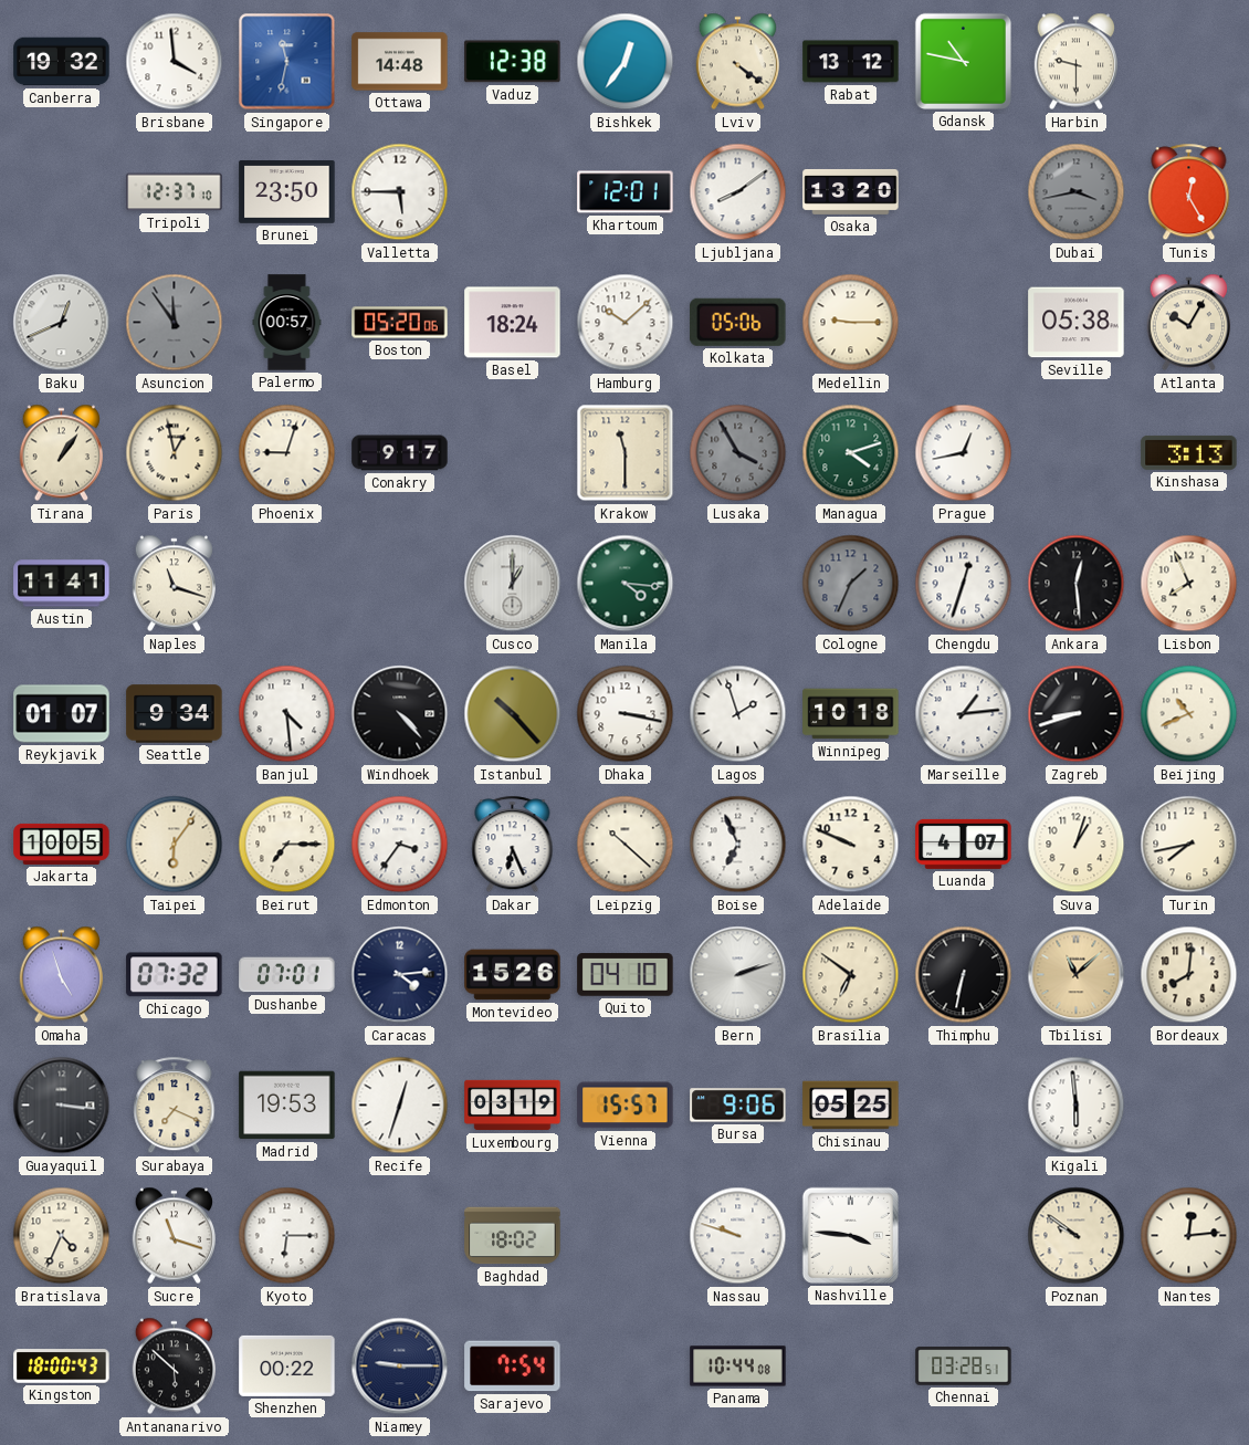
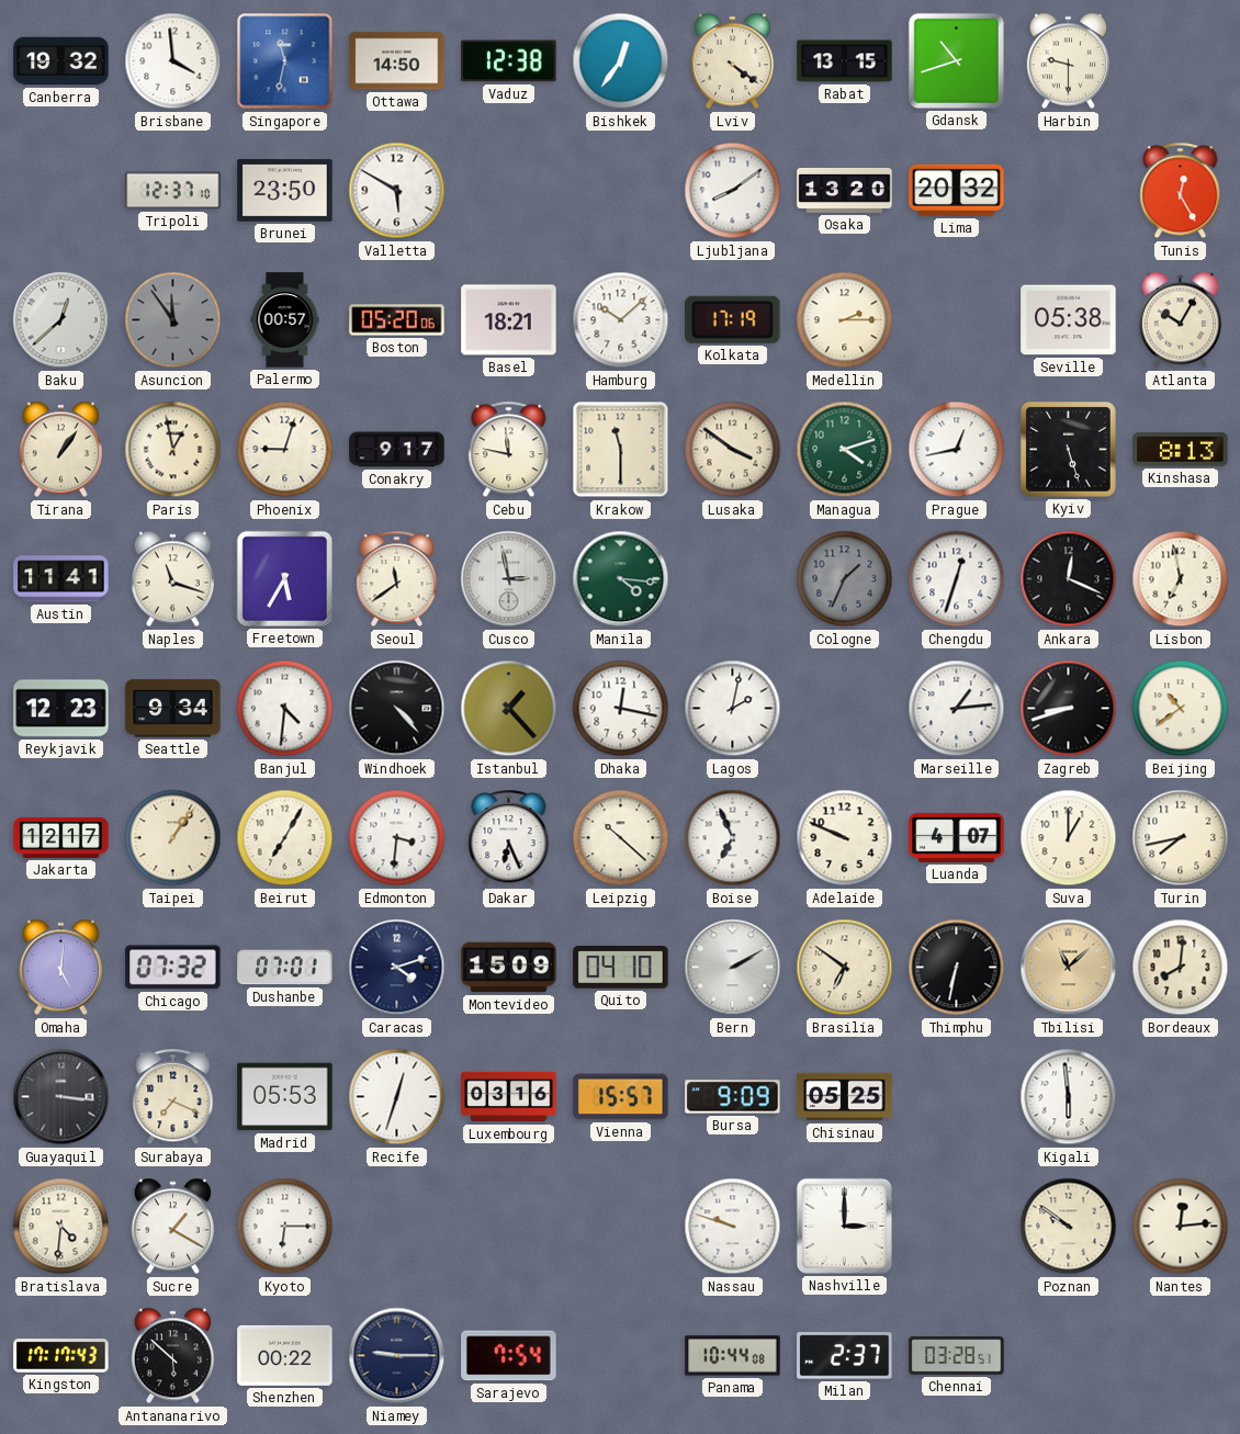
Ottawa: 14:48 -> 14:50
Rabat: 13:12 -> 13:15
Gdansk: 10:47 -> 10:42
Valletta: 5:45 -> 5:50
Khartoum: 12:01 -> none
Lima: none -> 20:32
Dubai: 3:43 -> none
Baku: 12:41 -> 12:38
Basel: 18:24 -> 18:21
Kolkata: 05:06 -> 17:19
Medellin: 9:15 -> 2:15
Cebu: none -> 11:47
Lusaka: 3:55 -> 3:51
Lusaka dial: grey -> cream
Kyiv: none -> 5:27
Kinshasa: 3:13 -> 8:13
Freetown: none -> 5:35
Seoul: none -> 11:39
Cusco: 1:00 -> 2:58
Ankara: 12:29 -> 12:19
Lisbon: 7:56 -> 6:58
Reykjavik: 01:07 -> 12:23
Banjul: 4:29 -> 4:31
Istanbul: 10:23 -> 1:23
Dhaka: 3:17 -> 12:17
Lagos: 1:57 -> 2:02
Winnipeg: 10:18 -> none
Beijing: 10:41 -> 10:39
Jakarta: 10:05 -> 12:17
Taipei: 6:06 -> 1:06
Beirut: 7:15 -> 7:05
Edmonton: 3:36 -> 3:31
Suva: 1:03 -> 1:00
Omaha: 4:57 -> 5:01
Caracas: 4:14 -> 4:12
Montevideo: 15:26 -> 15:09
Bern: 2:12 -> 2:10
Madrid: 19:53 -> 05:53
Luxembourg: 03:19 -> 03:16
Bursa: 9:06 -> 9:09
Bratislava: 4:34 -> 4:31
Sucre: 11:18 -> 1:20
Baghdad: 18:02 -> none
Nashville: 3:46 -> 3:00
Kingston: 18:00 -> 17:17
Milan: none -> 2:37
